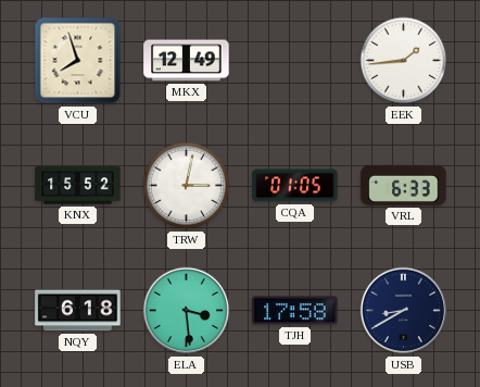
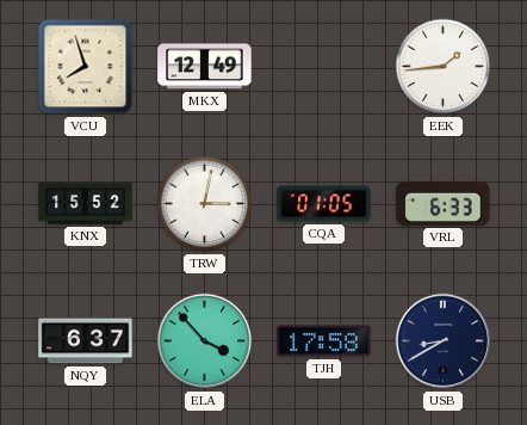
NQY: 6:18 -> 6:37
ELA: 3:29 -> 3:53
